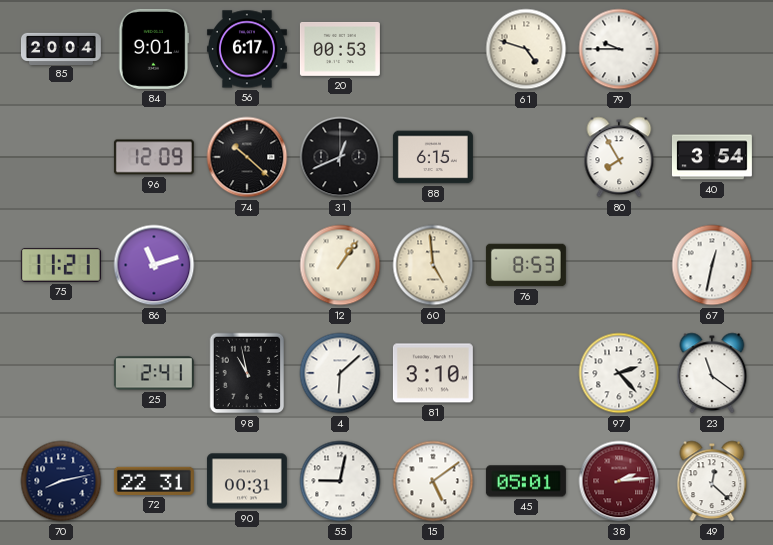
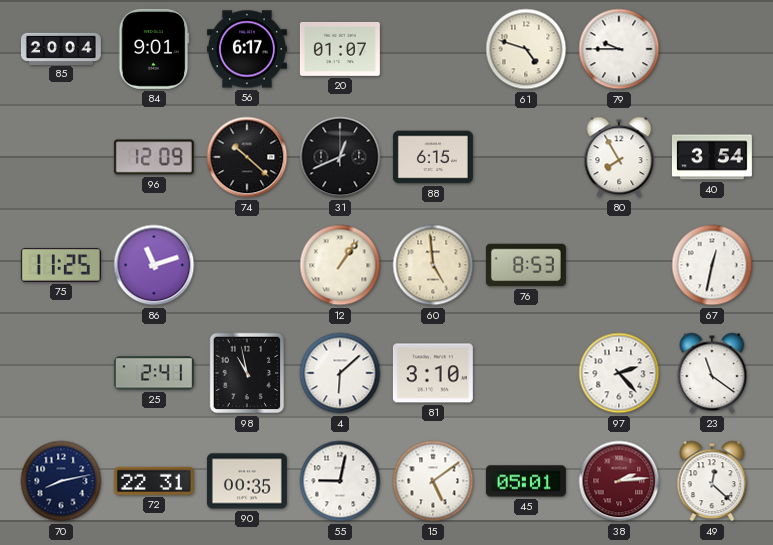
20: 00:53 -> 01:07
75: 11:21 -> 11:25
90: 00:31 -> 00:35
